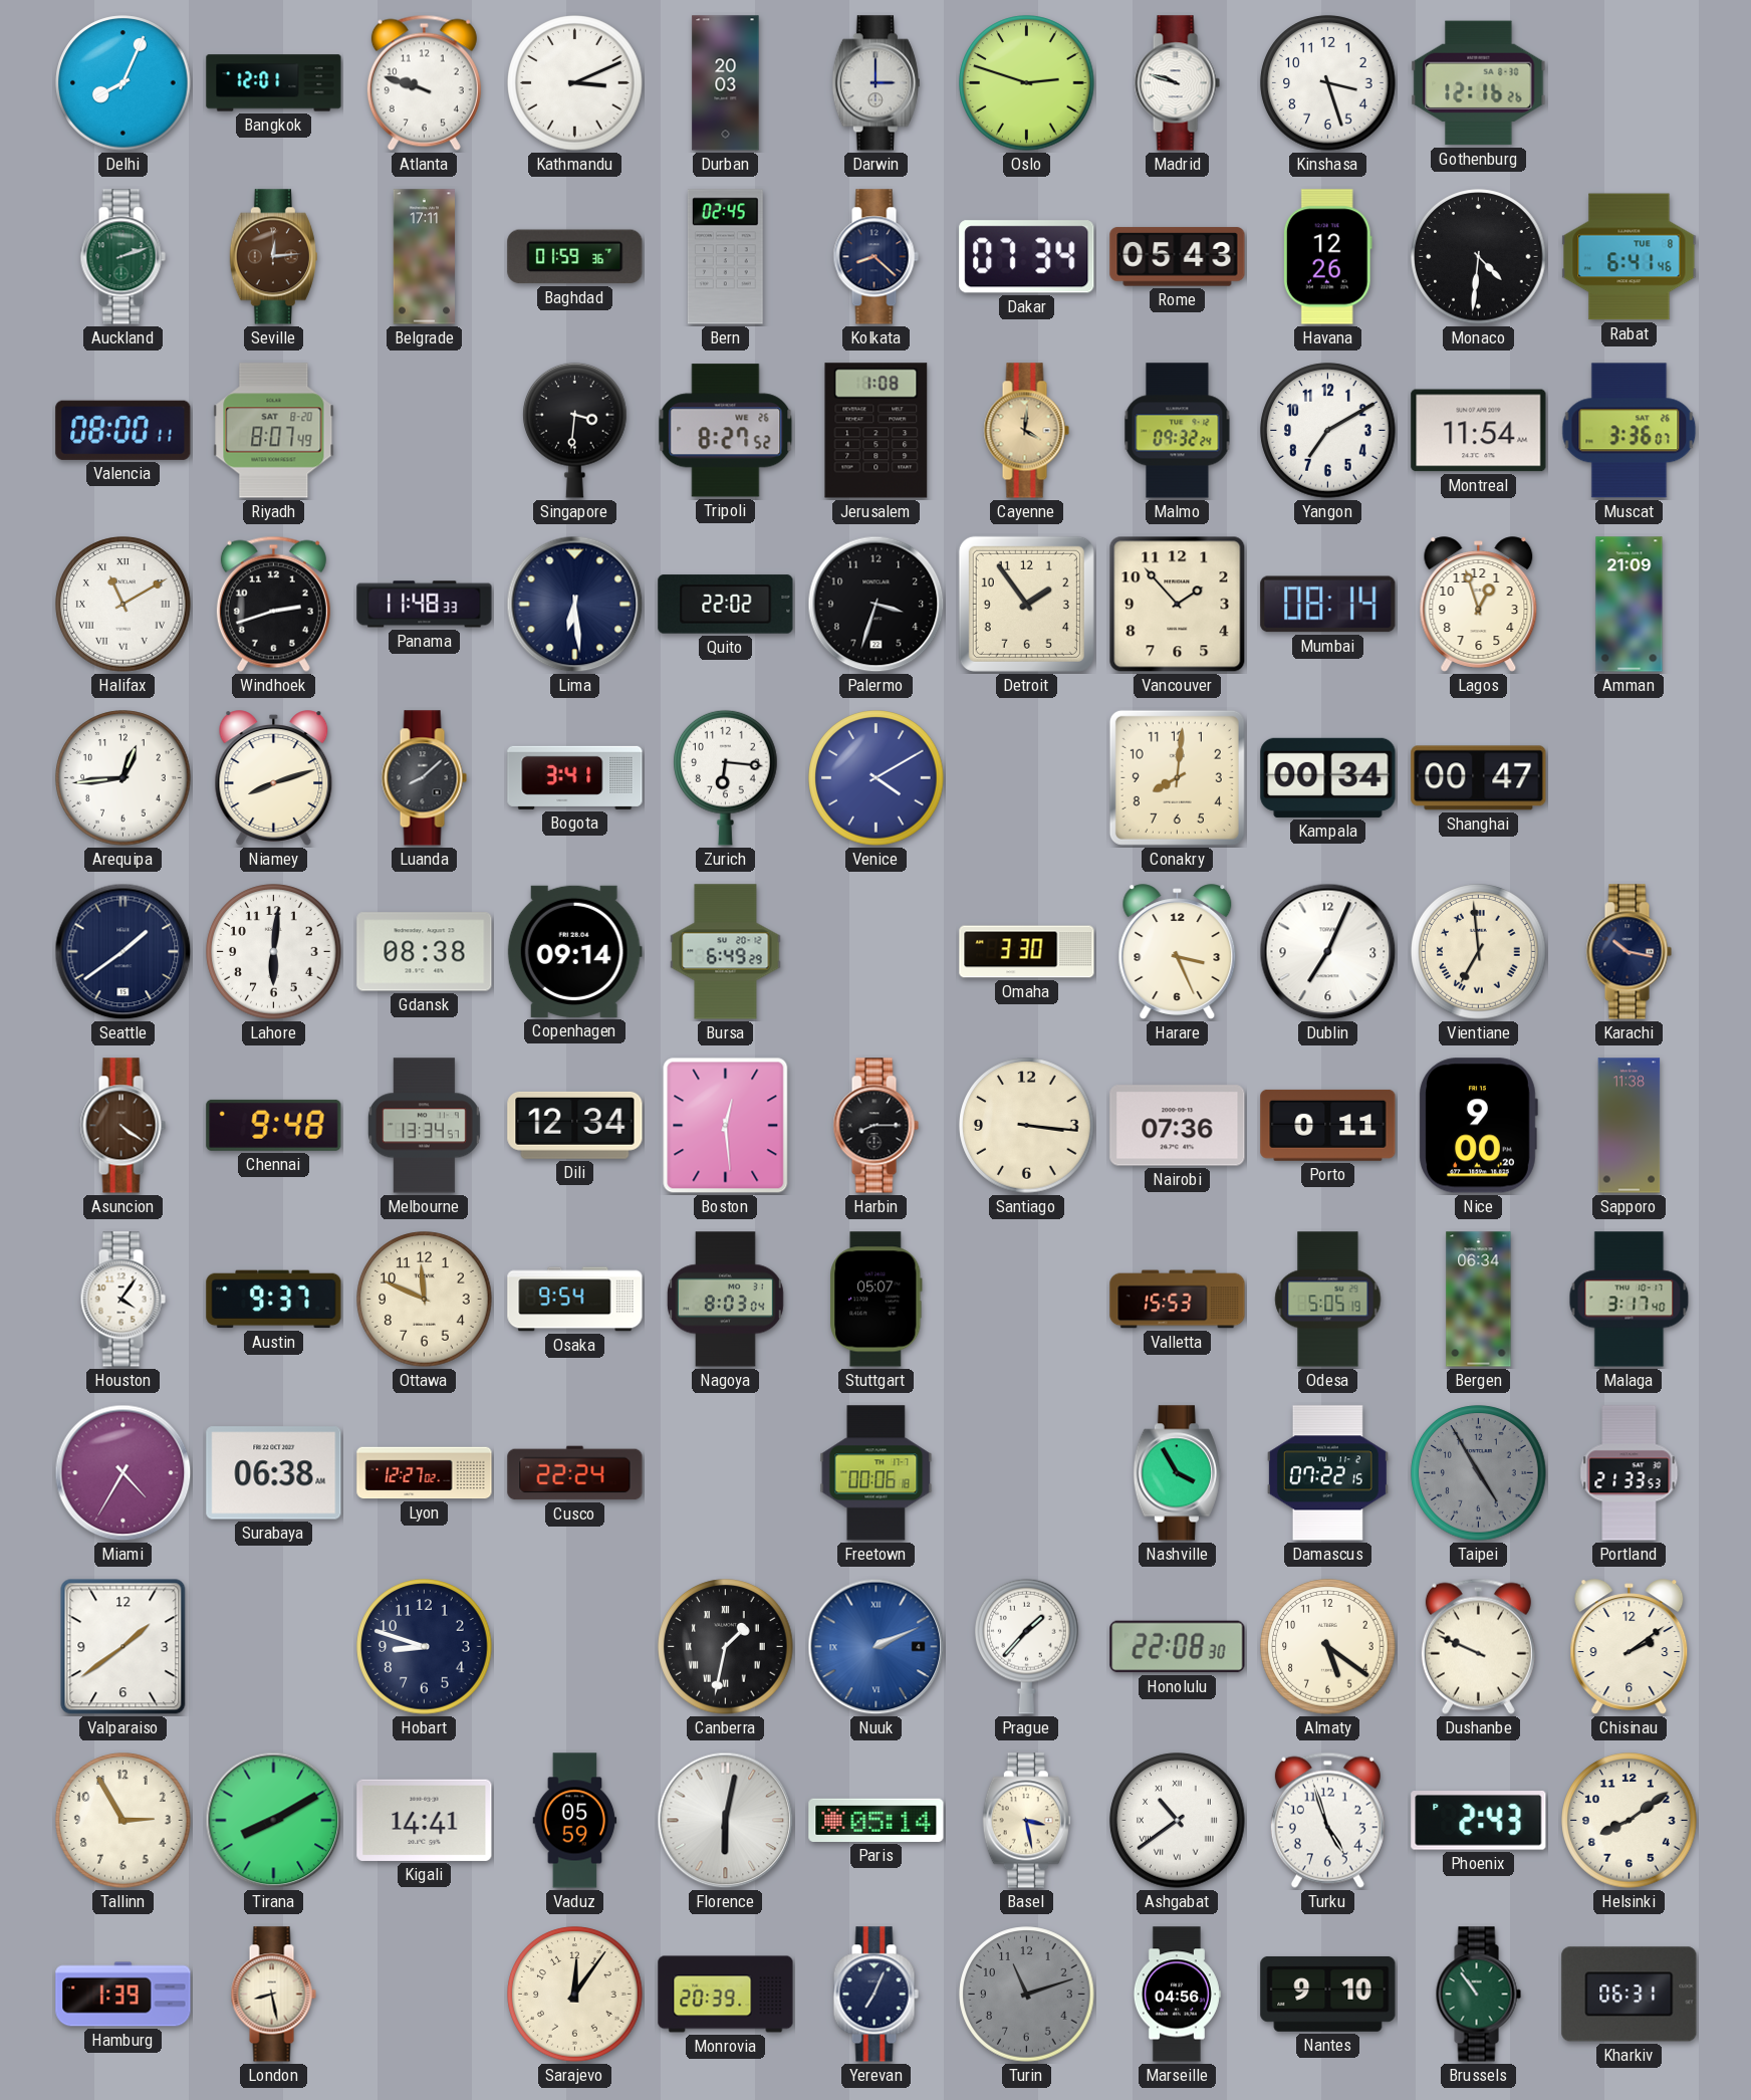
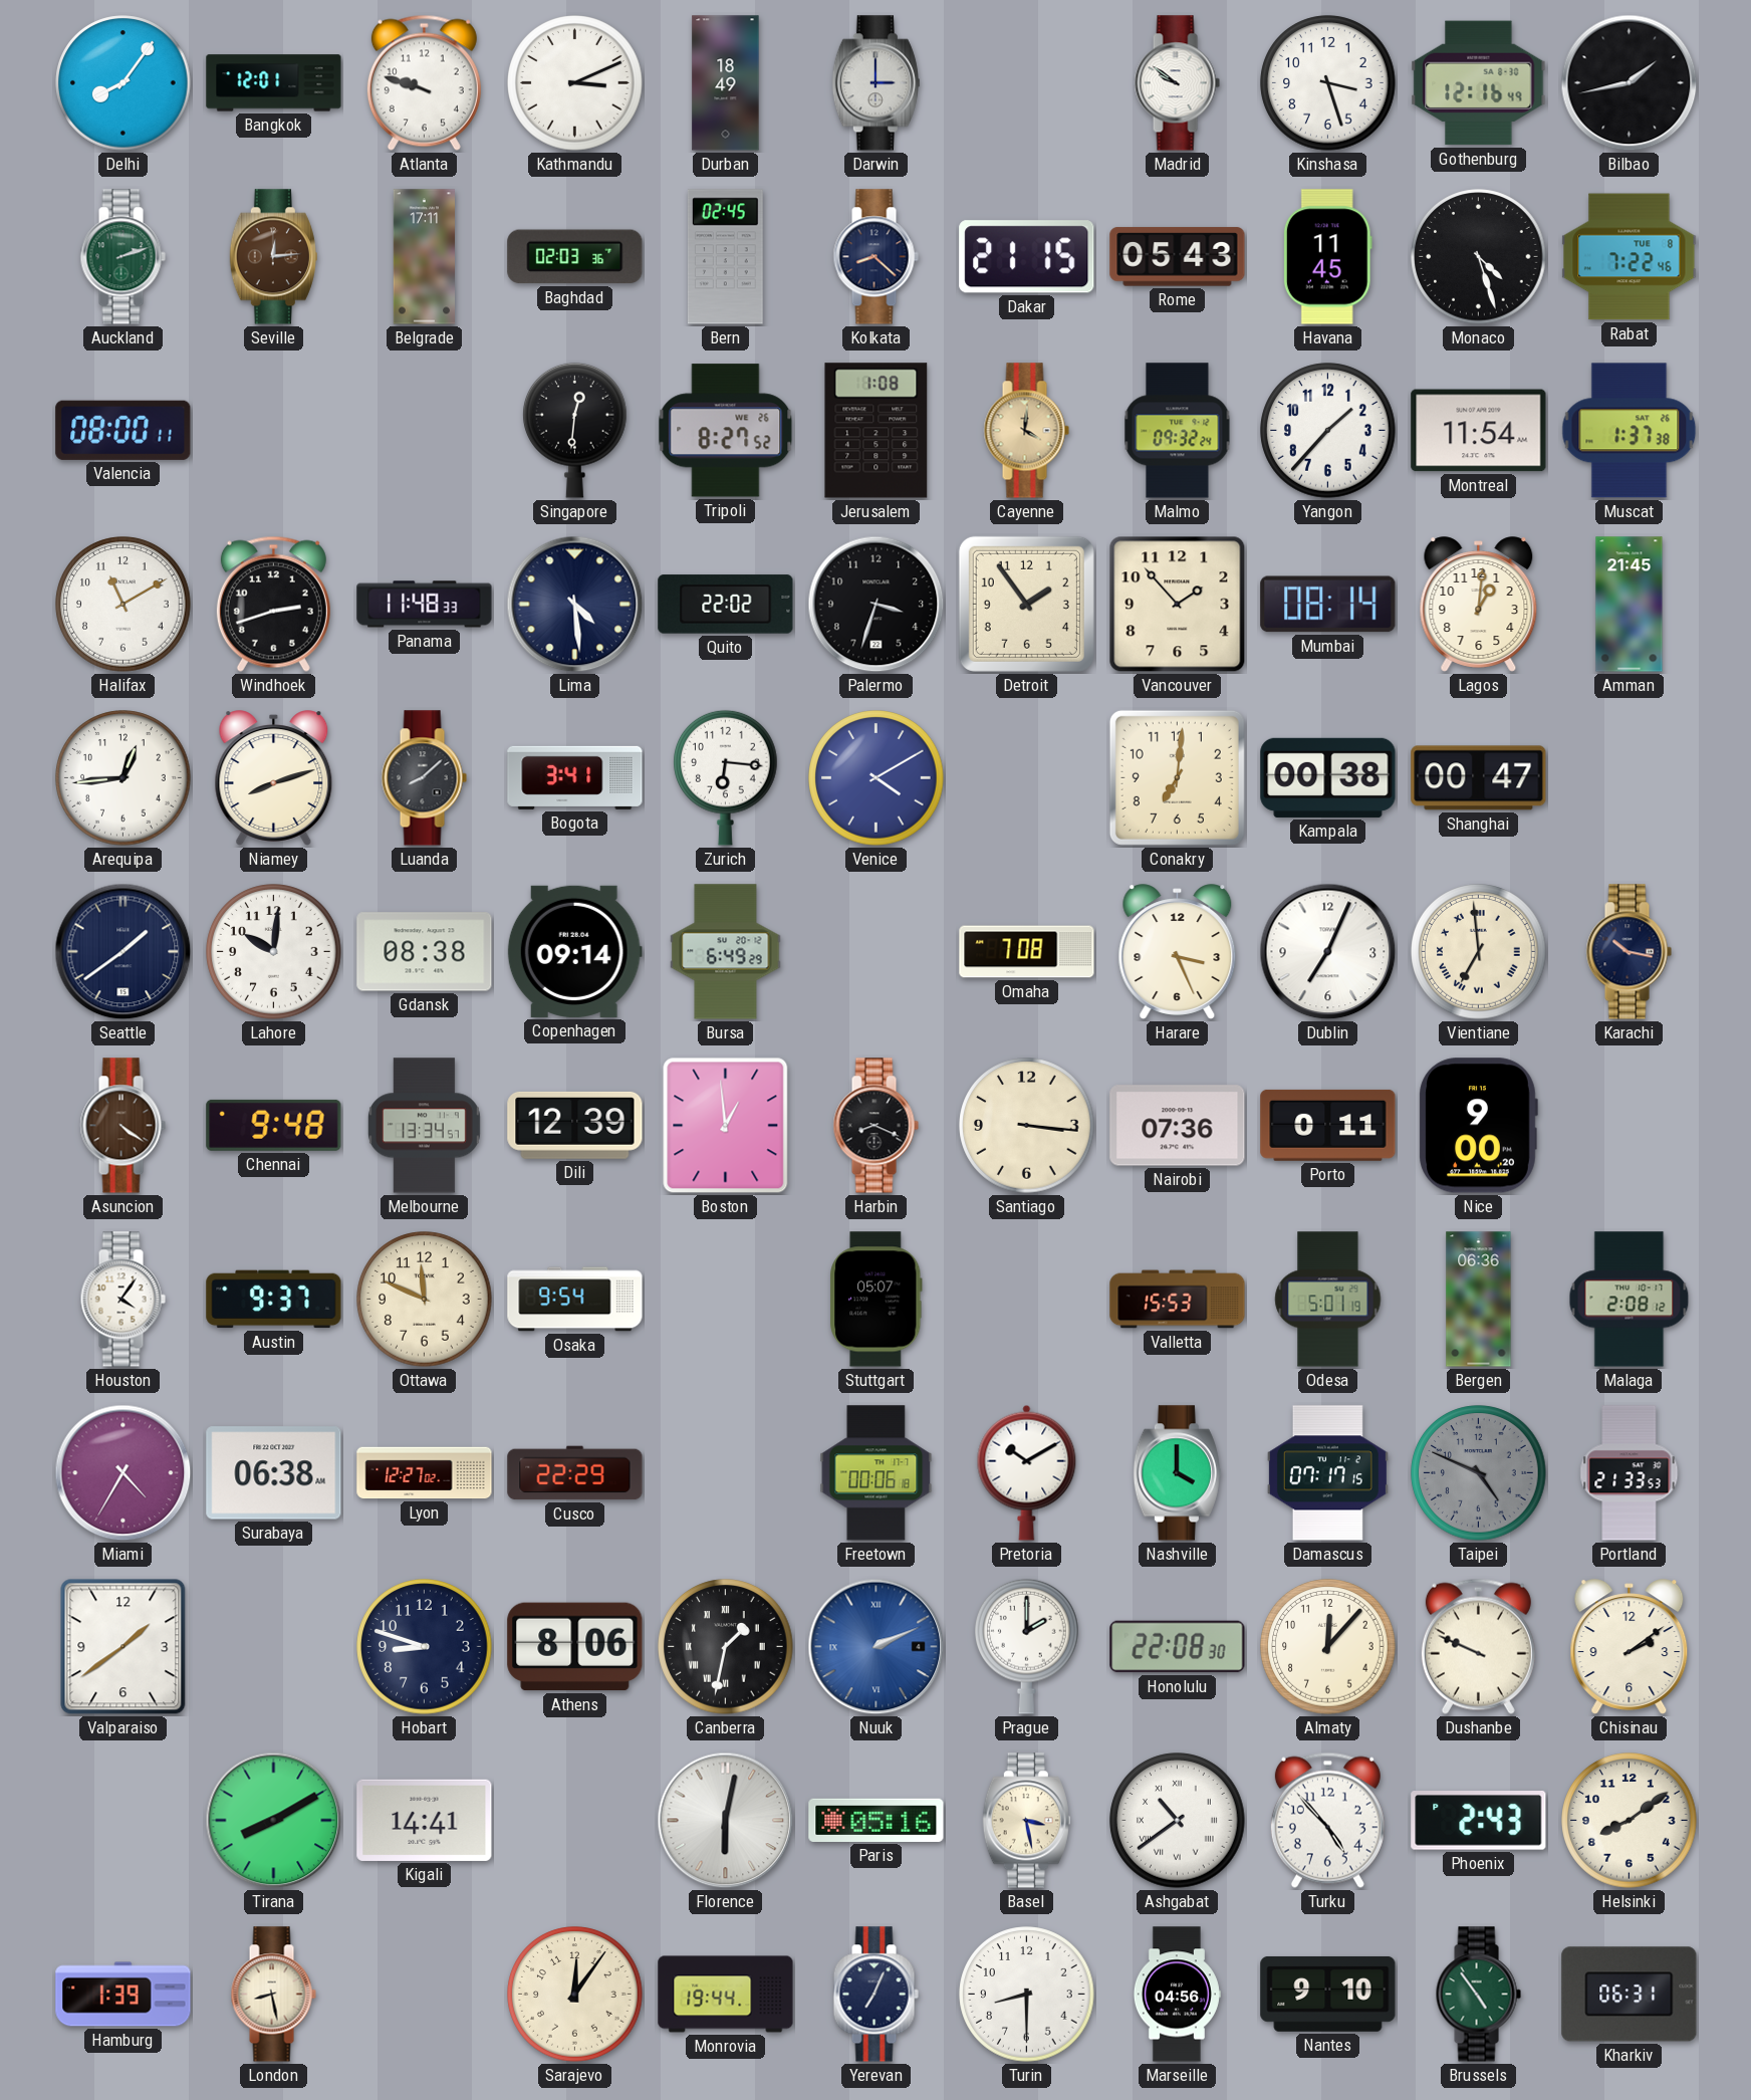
Delhi: 8:04 -> 8:06
Durban: 20:03 -> 18:49
Oslo: 2:48 -> none
Madrid: 9:48 -> 9:51
Gothenburg: 12:16:26 -> 12:16:49
Bilbao: none -> 1:43
Baghdad: 01:59 -> 02:03
Dakar: 07:34 -> 21:15
Havana: 12:26 -> 11:45
Monaco: 4:31 -> 4:27
Rabat: 6:41 -> 7:22
Riyadh: 8:07 -> none
Singapore: 3:31 -> 12:31
Yangon: 7:10 -> 1:37
Muscat: 3:36 -> 1:37
Halifax numerals: Roman -> Arabic
Lima: 6:29 -> 4:29
Lagos: 12:57 -> 1:01
Amman: 21:09 -> 21:45
Conakry: 8:01 -> 7:01
Kampala: 00:34 -> 00:38
Lahore: 6:01 -> 10:01
Omaha: 3:30 -> 7:08
Dili: 12:34 -> 12:39
Boston: 12:29 -> 12:59
Harbin: 8:15 -> 8:19
Sapporo: 11:38 -> none
Nagoya: 8:03 -> none
Odesa: 5:05 -> 5:01
Bergen: 06:34 -> 06:36
Malaga: 3:17 -> 2:08
Cusco: 22:24 -> 22:29
Pretoria: none -> 10:10
Nashville: 3:55 -> 4:00
Damascus: 07:22 -> 07:17
Taipei: 4:55 -> 4:49
Athens: none -> 8:06
Prague: 1:37 -> 2:00
Almaty: 5:21 -> 12:07
Tallinn: 2:55 -> none
Vaduz: 05:59 -> none
Paris: 05:14 -> 05:16
Turku: 4:57 -> 4:53
Monrovia: 20:39 -> 19:44
Turin: 11:12 -> 8:30
Turin dial: grey -> white
Brussels: 10:54 -> 4:54
